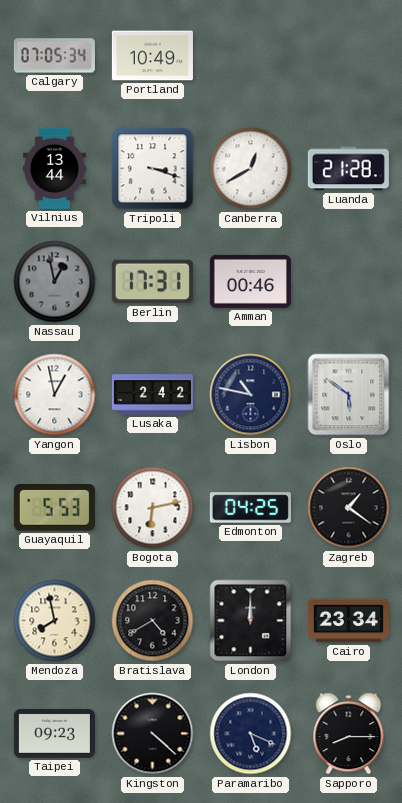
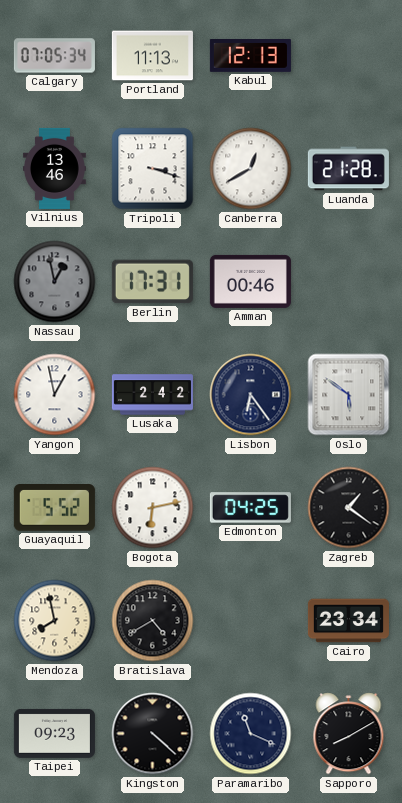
Portland: 10:49 -> 11:13
Kabul: none -> 12:13
Vilnius: 13:44 -> 13:46
Lisbon: 10:47 -> 6:24
Guayaquil: 5:53 -> 5:52
London: 12:00 -> none
Paramaribo: 5:19 -> 11:19
Sapporo: 8:15 -> 8:10
